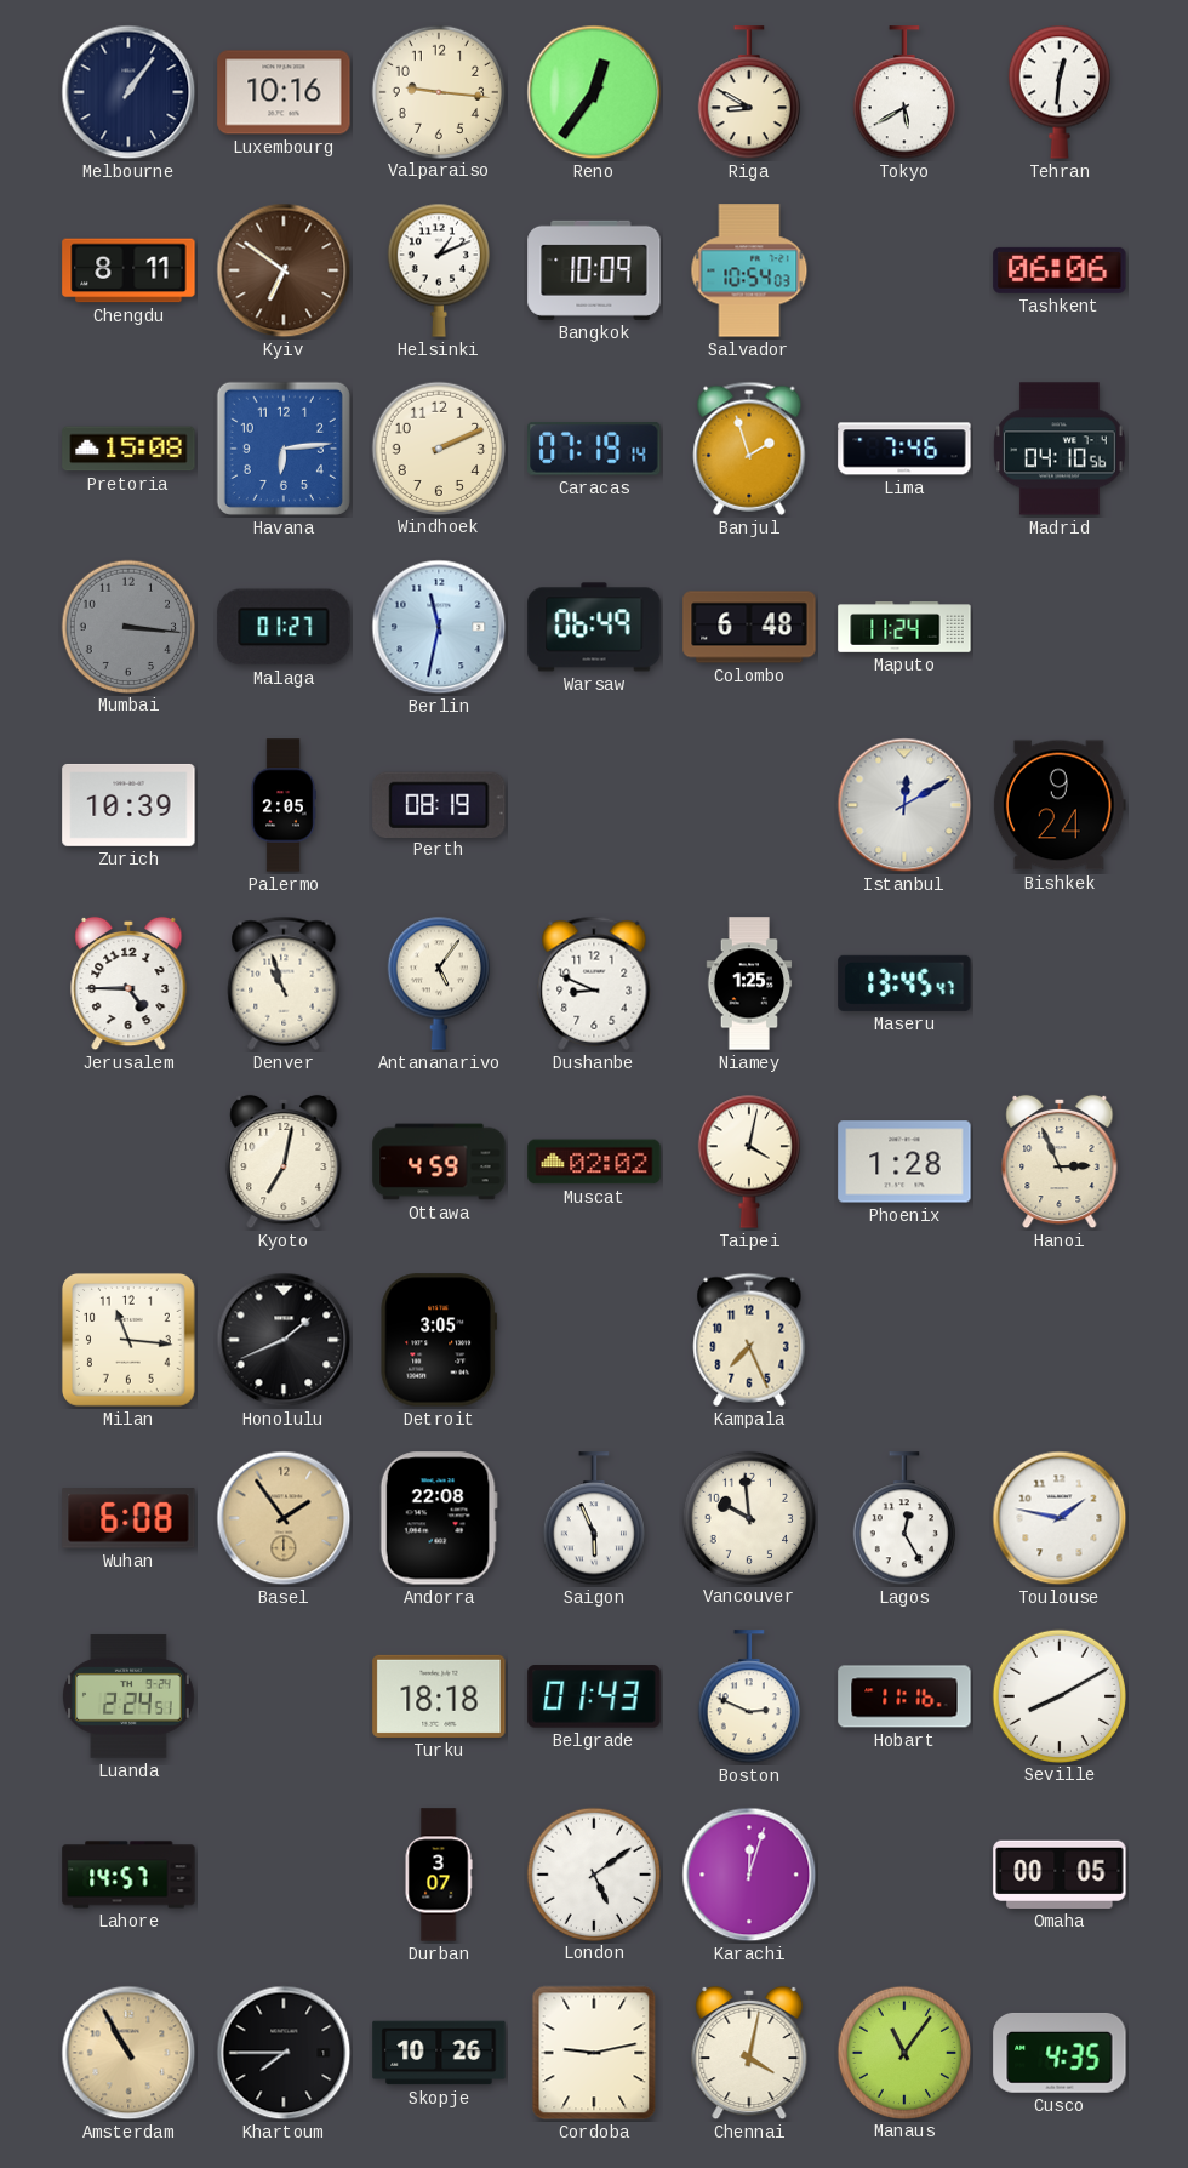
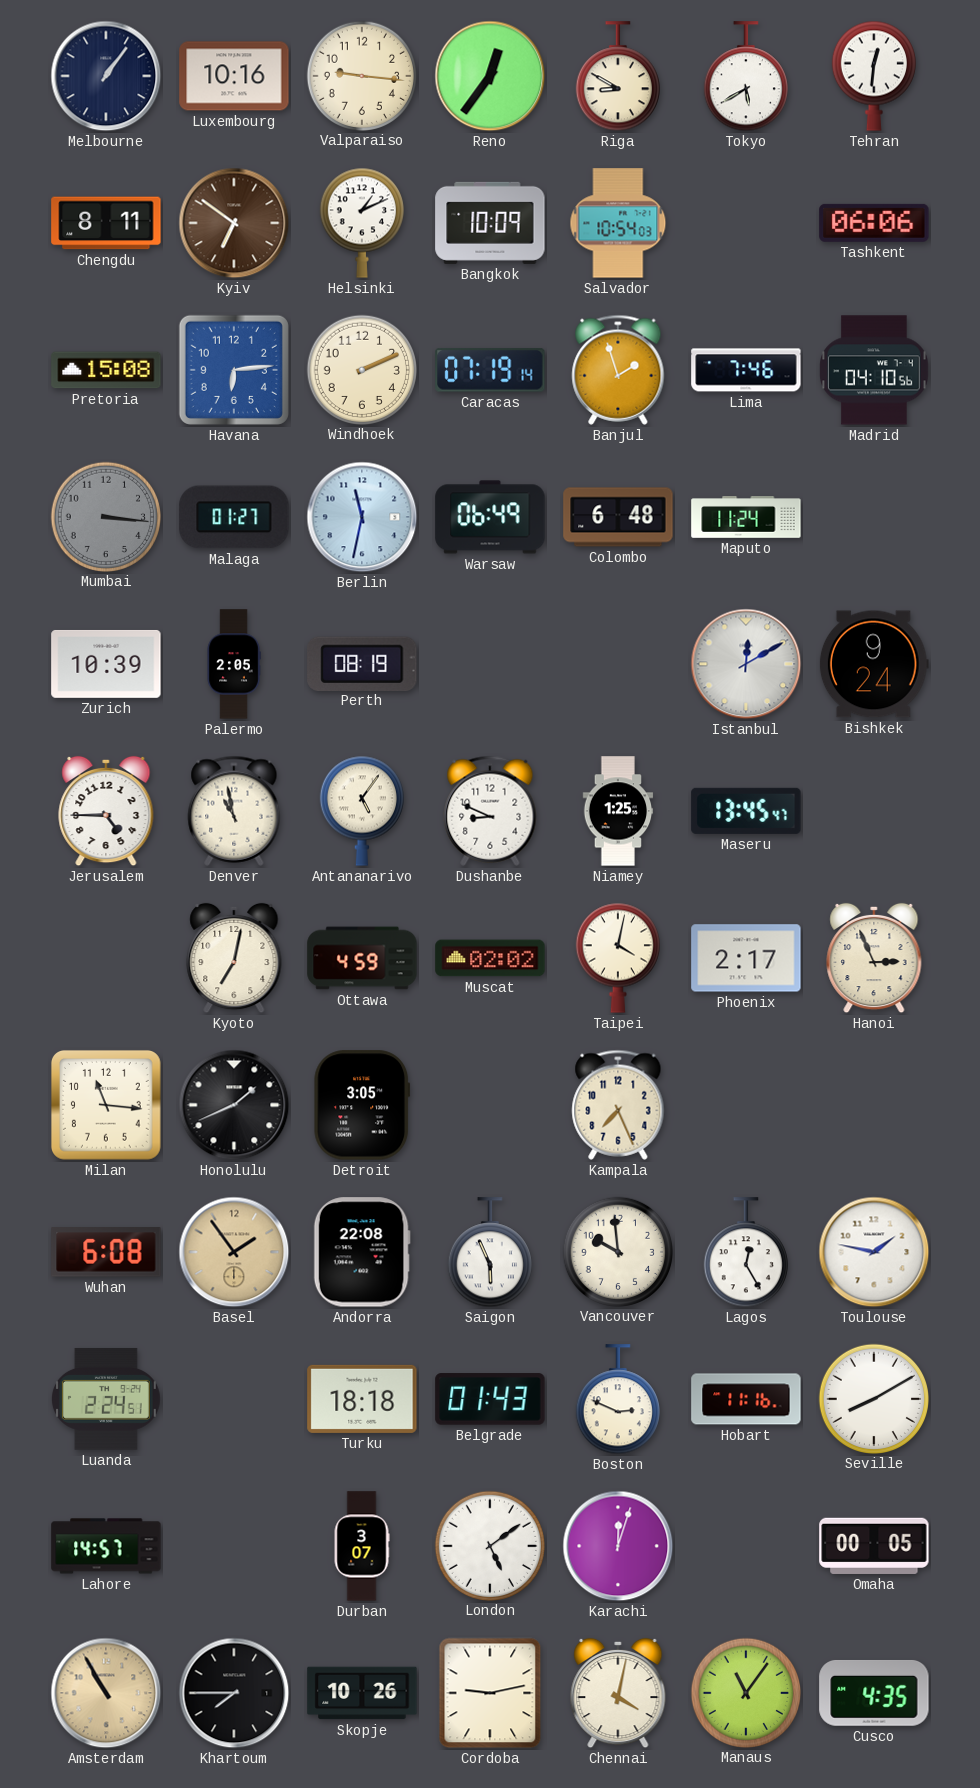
Denver: 10:57 -> 10:58
Phoenix: 1:28 -> 2:17
